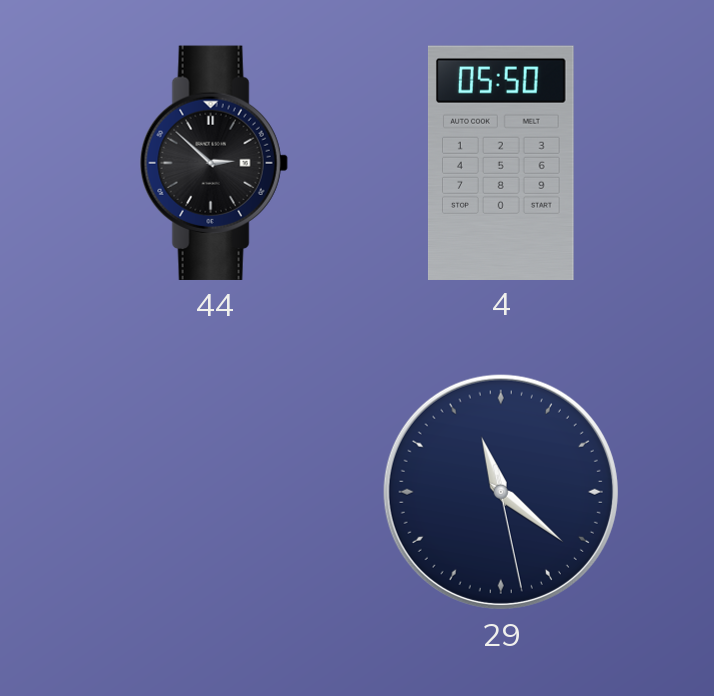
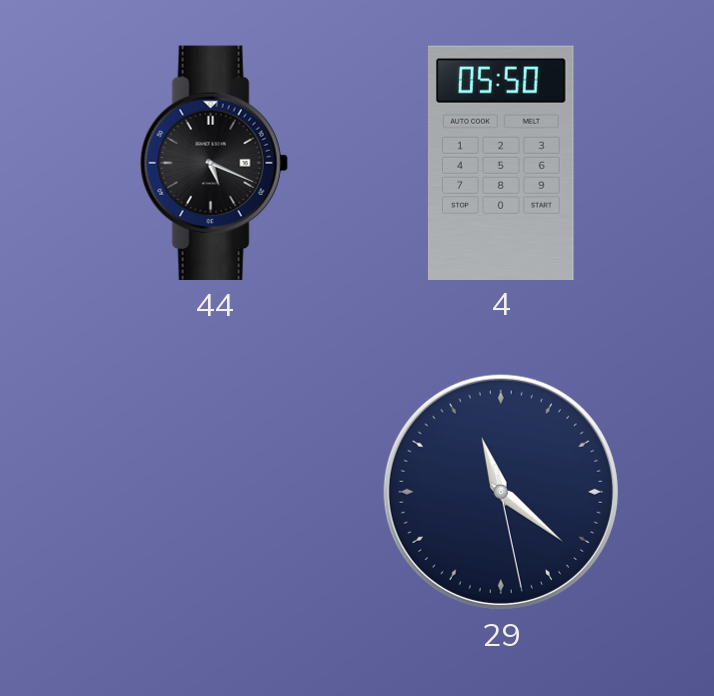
44: 2:52 -> 5:19
